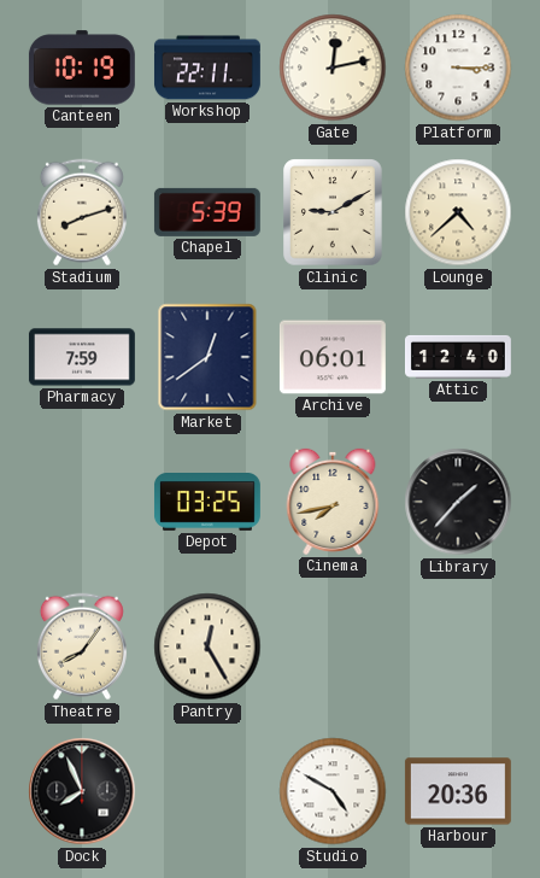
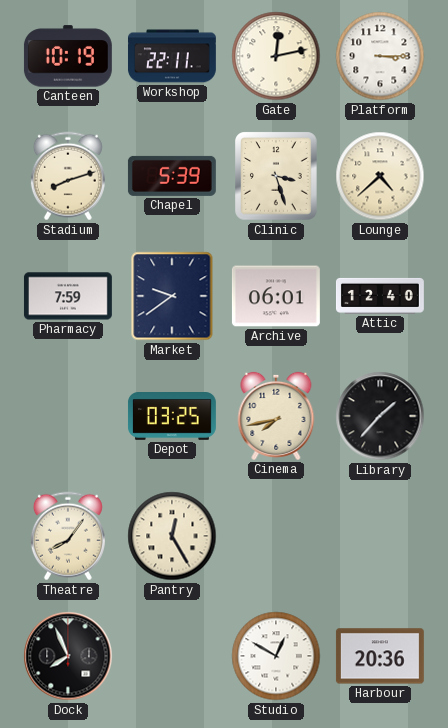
Clinic: 9:10 -> 3:27
Market: 12:39 -> 9:39
Studio: 4:50 -> 12:50
